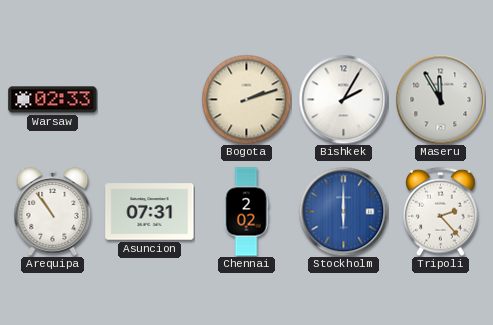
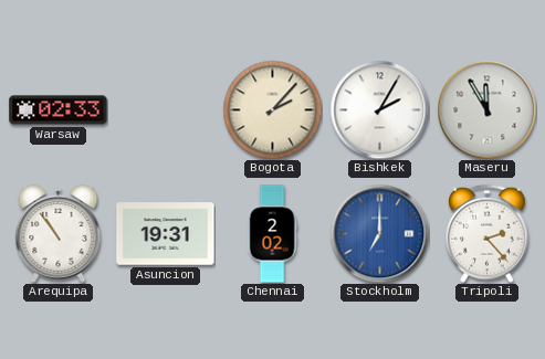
Bogota: 2:12 -> 2:07
Asuncion: 07:31 -> 19:31
Stockholm: 6:00 -> 7:00
